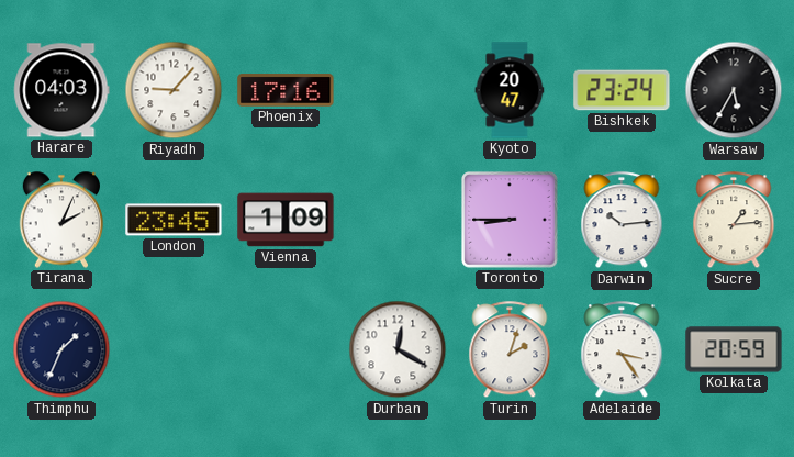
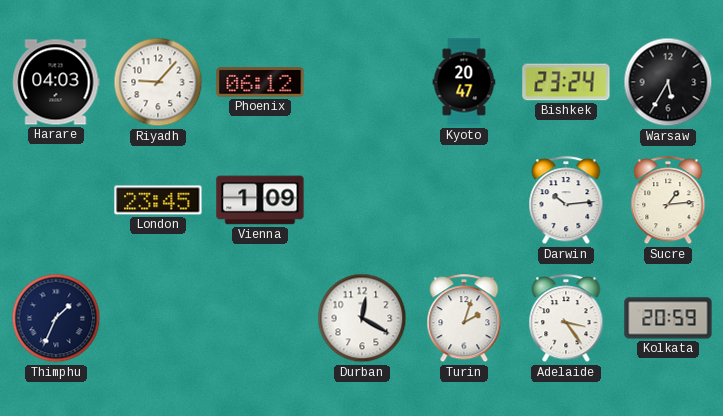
Phoenix: 17:16 -> 06:12
Tirana: 2:04 -> none
Toronto: 8:45 -> none
